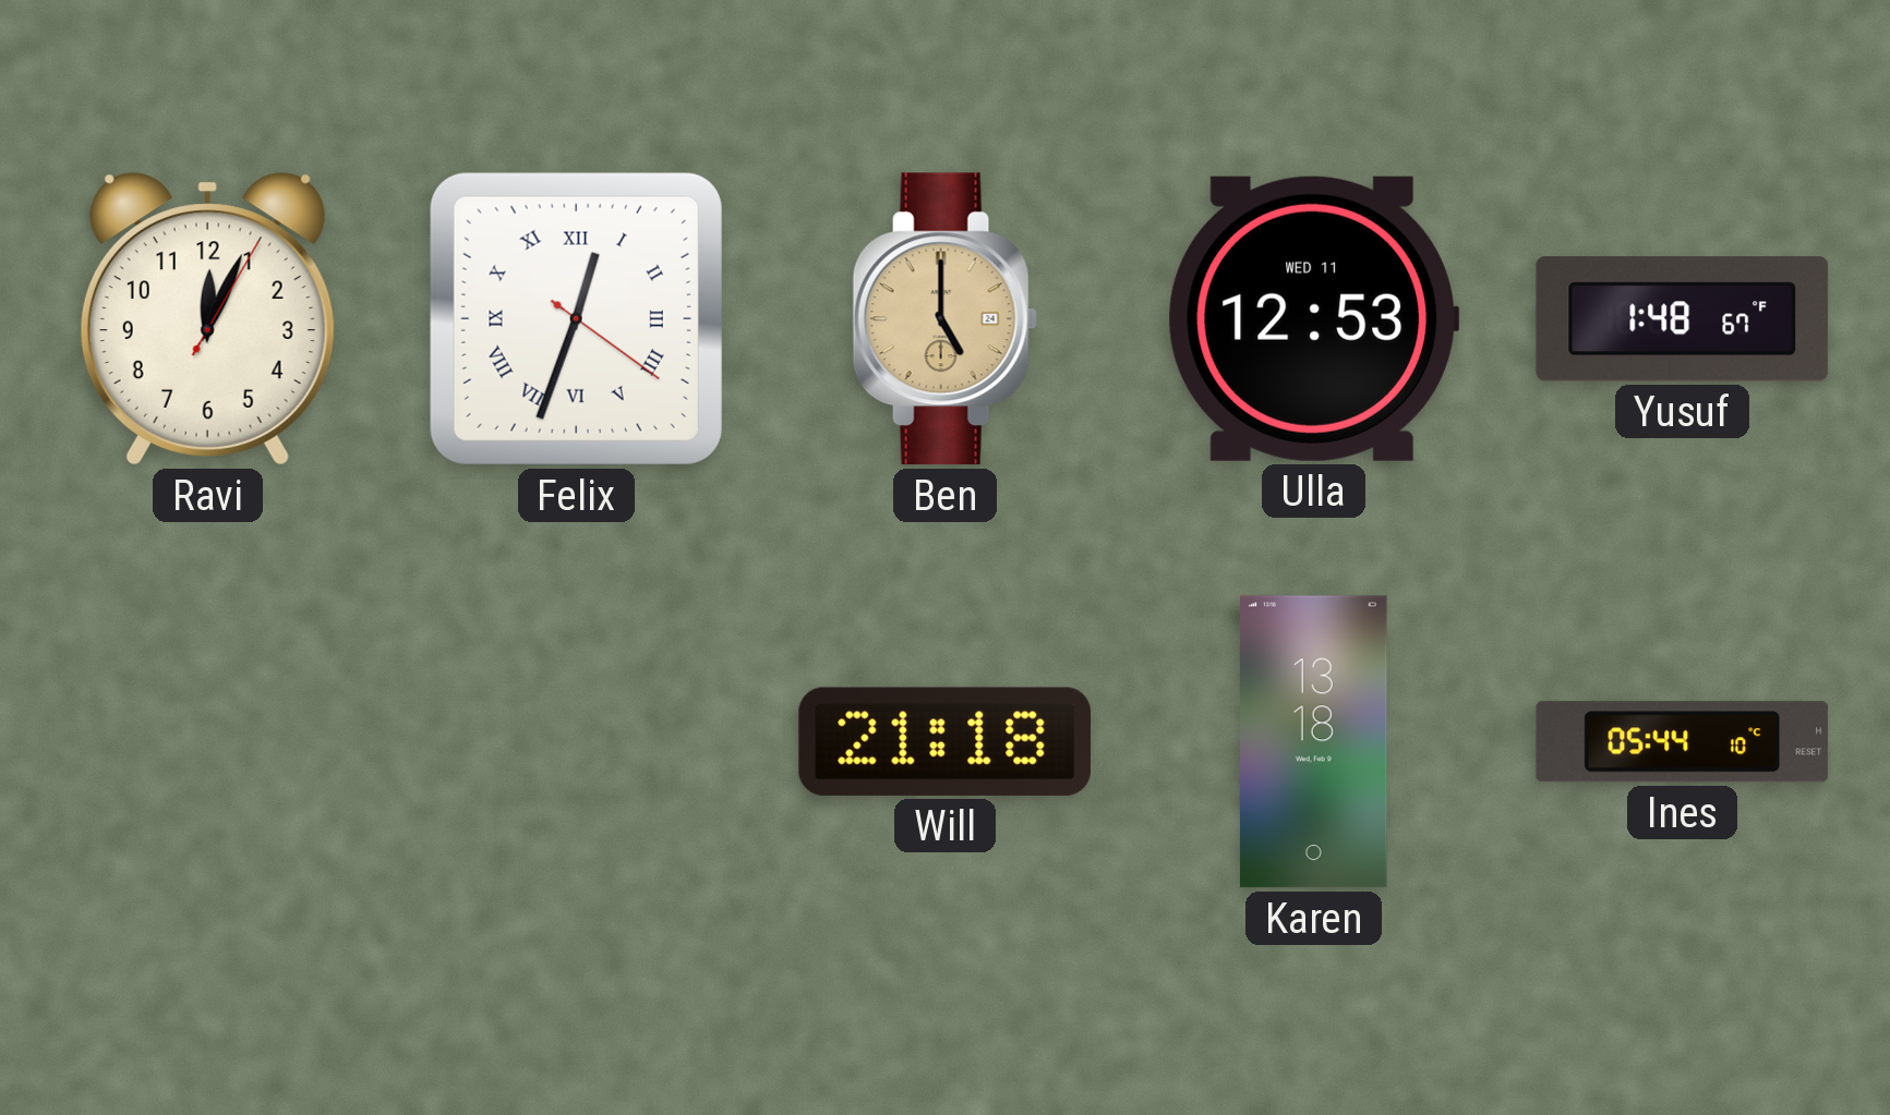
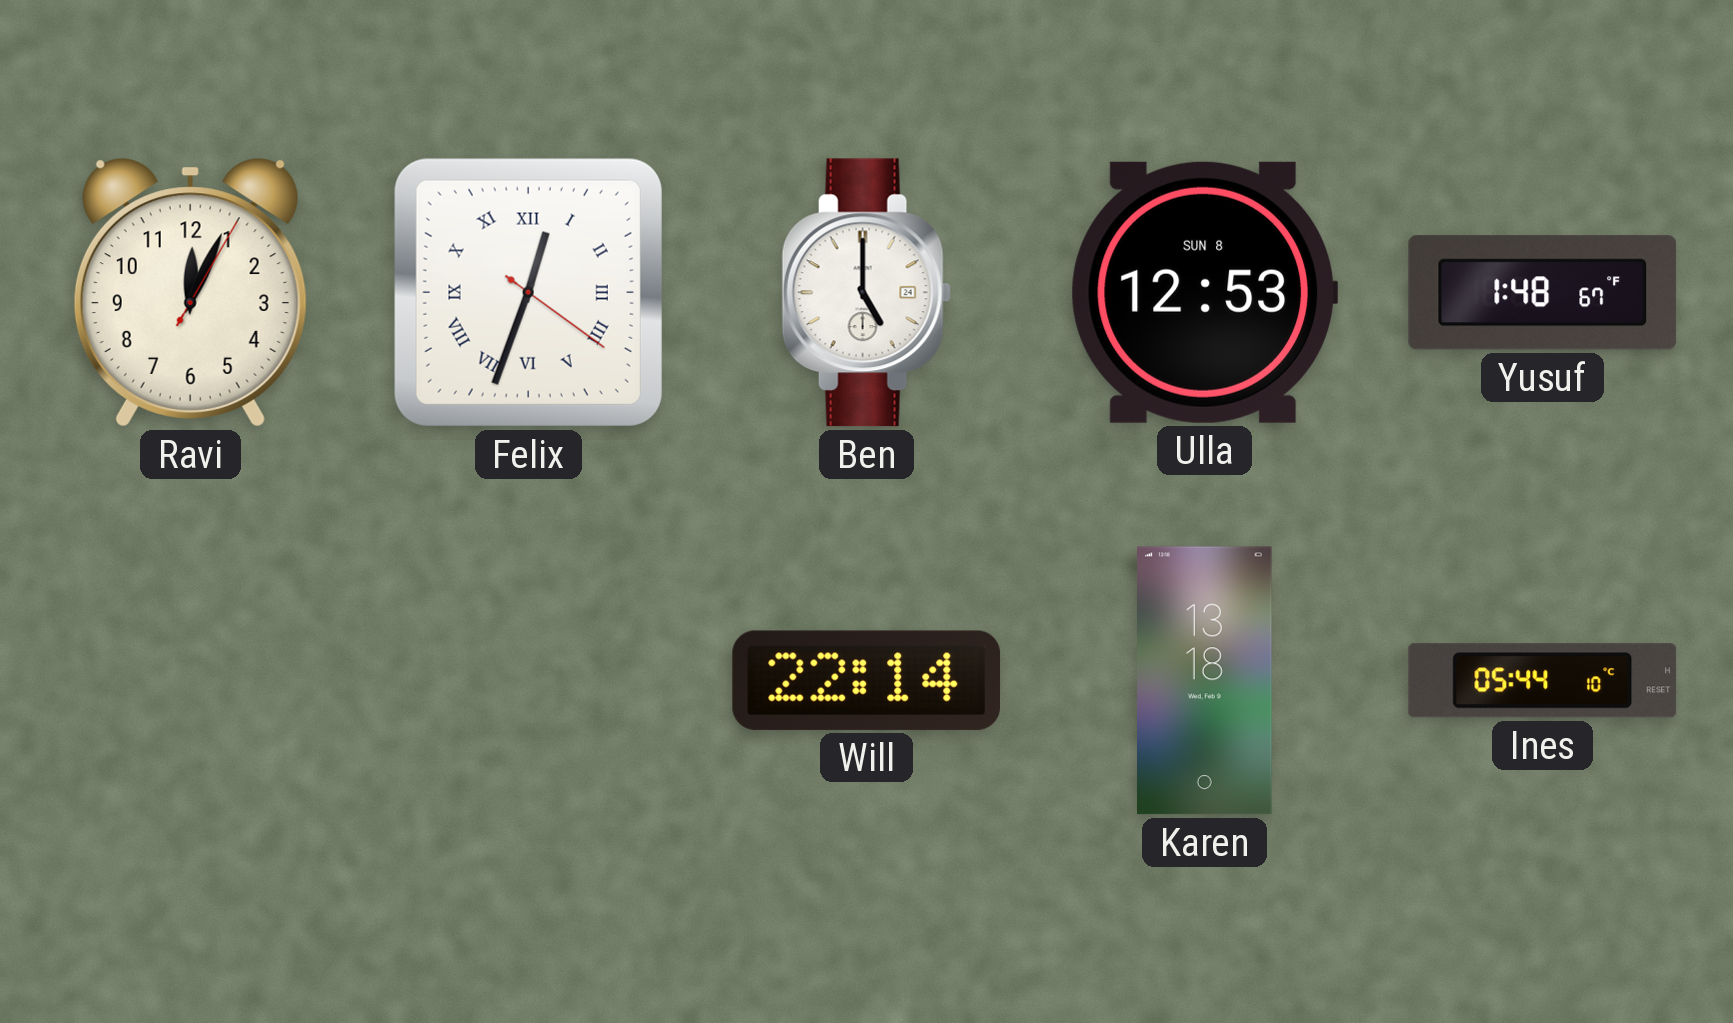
Ben dial: champagne -> white
Ulla date: WED 11 -> SUN 8
Will: 21:18 -> 22:14
